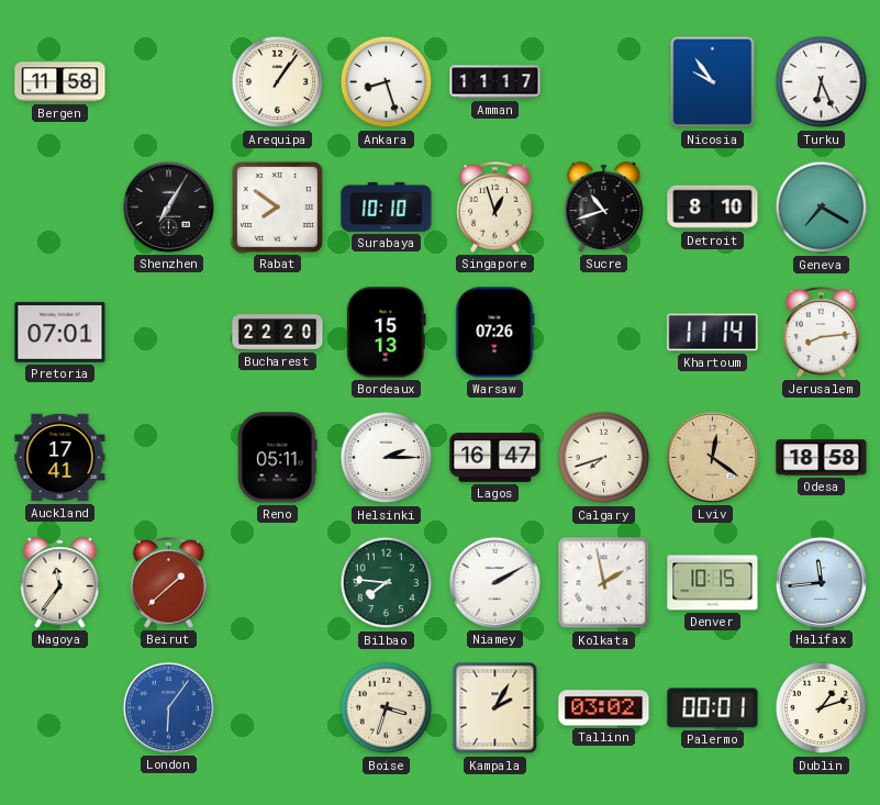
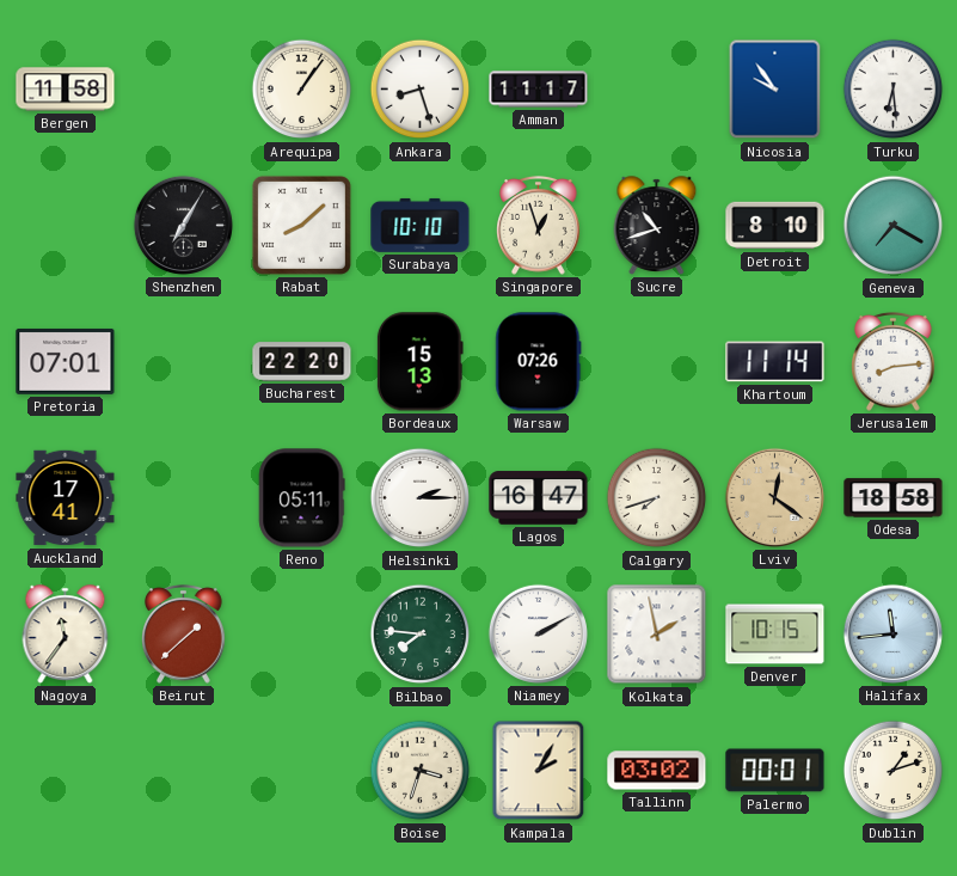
Turku: 6:26 -> 6:29
Rabat: 7:51 -> 8:08
London: 6:06 -> none
